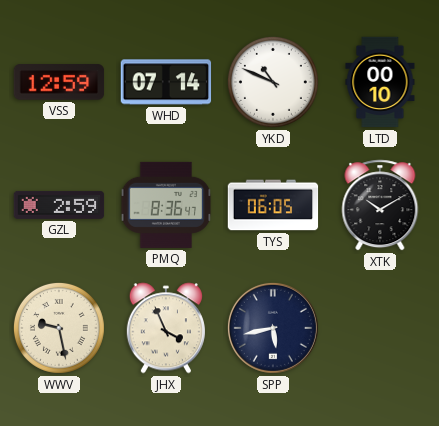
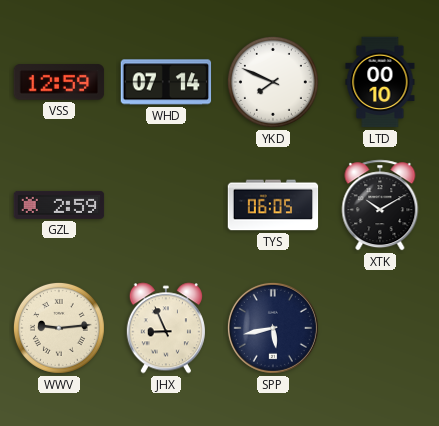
YKD: 10:49 -> 7:49
PMQ: 8:36 -> none
WWV: 9:28 -> 9:14
JHX: 3:56 -> 8:56
